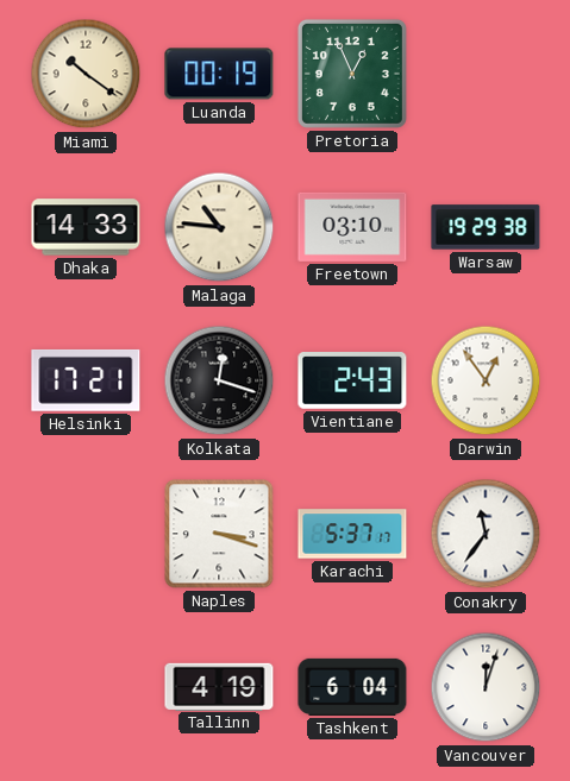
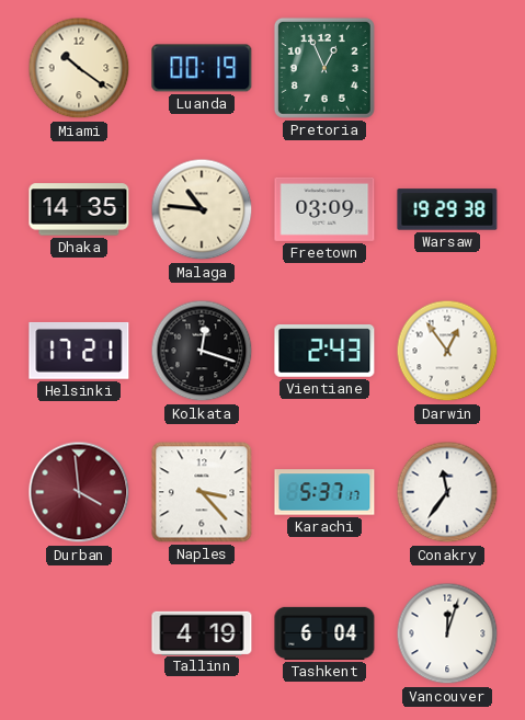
Dhaka: 14:33 -> 14:35
Freetown: 03:10 -> 03:09
Durban: none -> 3:59
Naples: 3:18 -> 3:23
